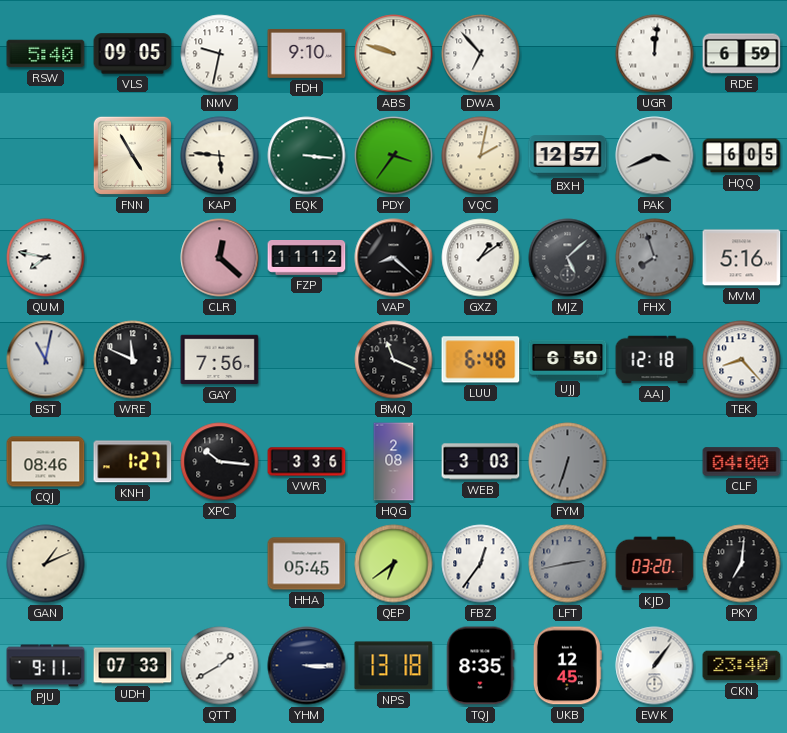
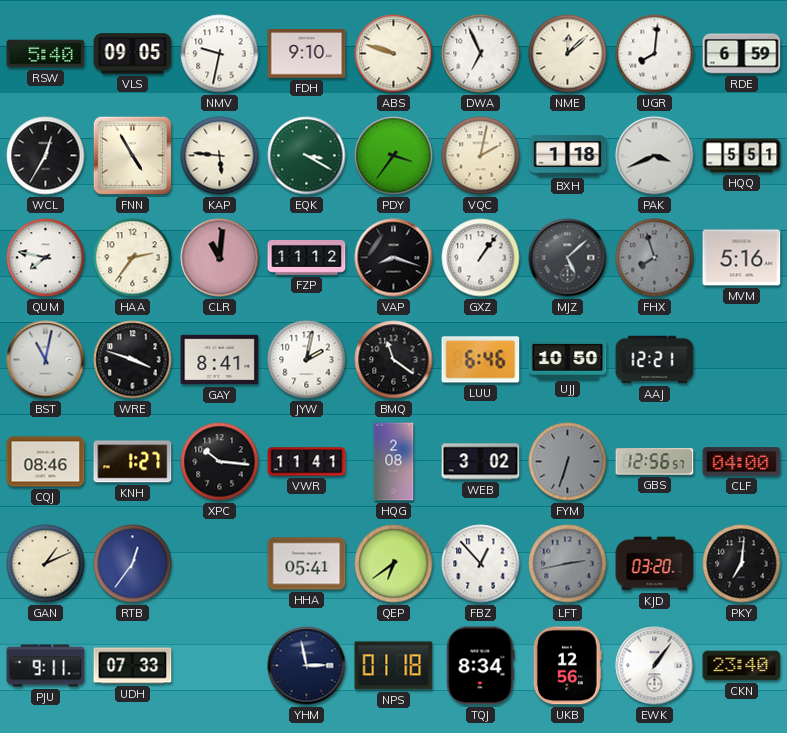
DWA: 6:53 -> 6:56
NME: none -> 12:08
UGR: 12:01 -> 8:01
WCL: none -> 12:35
EQK: 3:16 -> 3:20
BXH: 12:57 -> 1:18
HQQ: 6:05 -> 5:51
HAA: none -> 2:36
CLR: 12:22 -> 11:01
VAP: 8:22 -> 8:18
GXZ: 1:09 -> 1:06
WRE: 11:49 -> 3:48
GAY: 7:56 -> 8:41
JYW: none -> 2:02
BMQ: 11:19 -> 11:21
LUU: 6:48 -> 6:46
UJJ: 6:50 -> 10:50
AAJ: 12:18 -> 12:21
TEK: 8:23 -> none
VWR: 3:36 -> 11:41
WEB: 3:03 -> 3:02
GBS: none -> 12:56
RTB: none -> 12:36
HHA: 05:45 -> 05:41
FBZ: 12:36 -> 12:53
QTT: 1:40 -> none
YHM: 3:15 -> 2:58
NPS: 13:18 -> 01:18
TQJ: 8:35 -> 8:34
UKB: 12:45 -> 12:56
